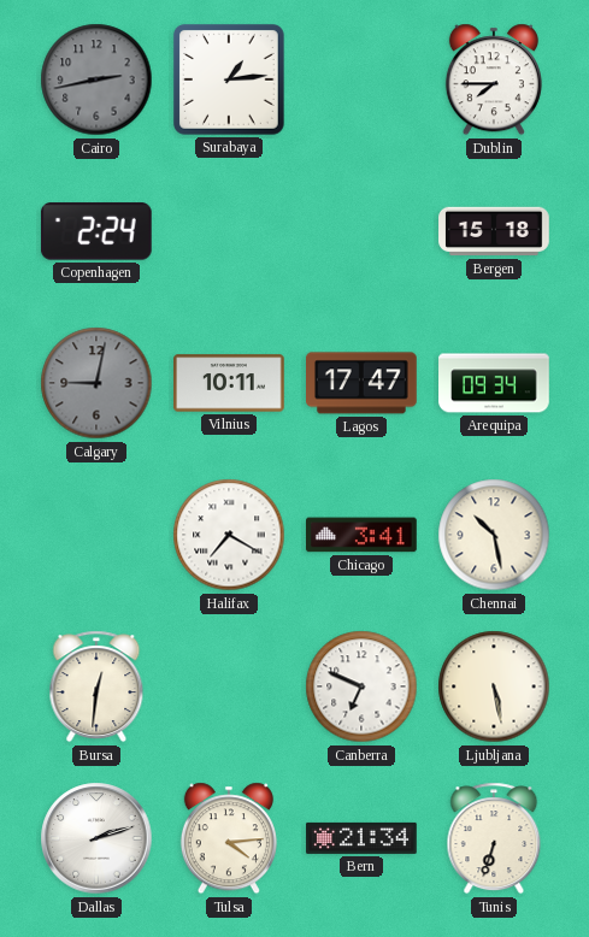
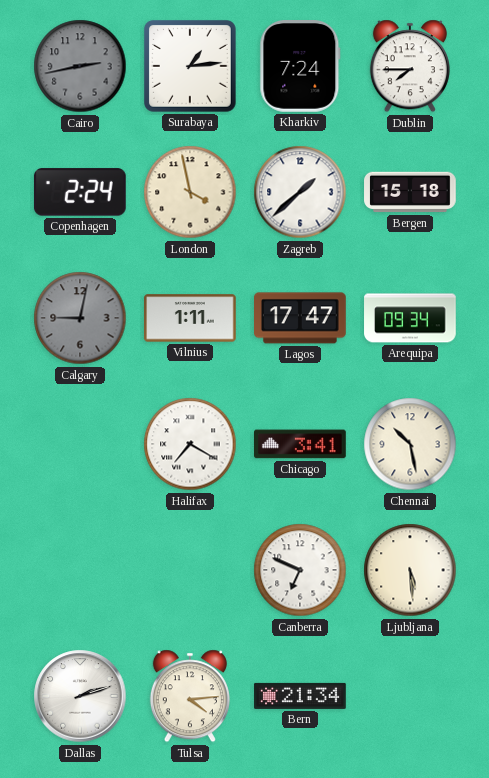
Kharkiv: none -> 7:24
London: none -> 3:58
Zagreb: none -> 1:38
Vilnius: 10:11 -> 1:11
Bursa: 12:31 -> none
Ljubljana: 5:28 -> 5:29
Tunis: 6:33 -> none
